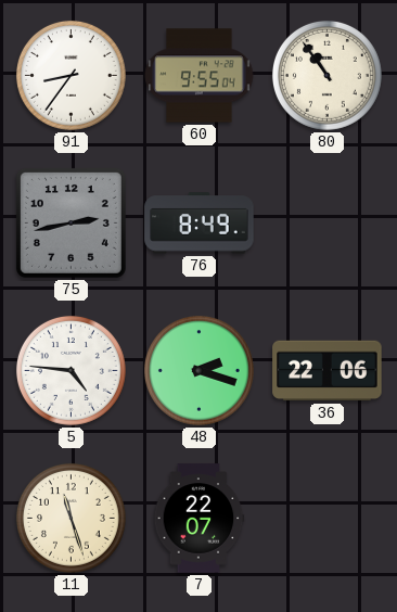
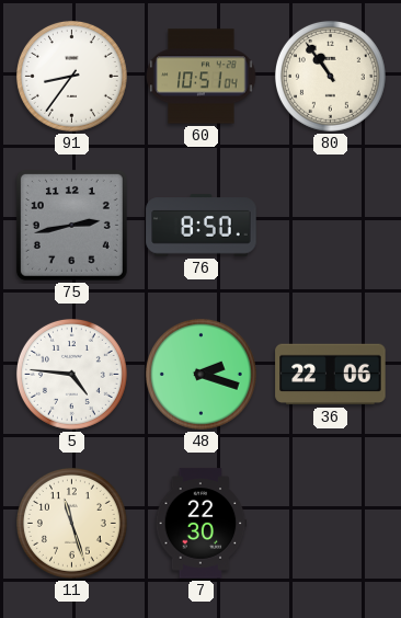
60: 9:55 -> 10:51
76: 8:49 -> 8:50
7: 22:07 -> 22:30
